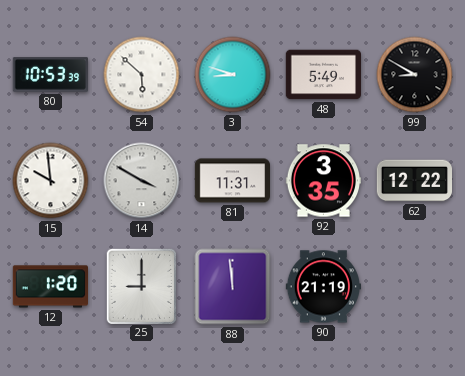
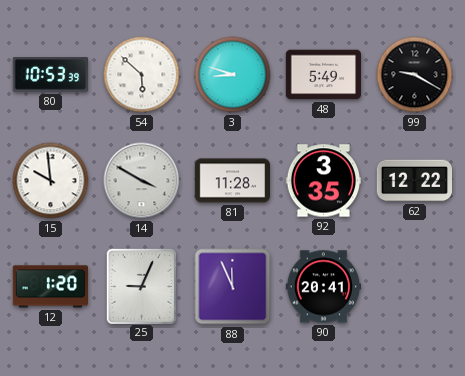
99: 8:50 -> 9:20
81: 11:31 -> 11:28
25: 9:00 -> 9:04
88: 11:59 -> 11:56
90: 21:19 -> 20:41
